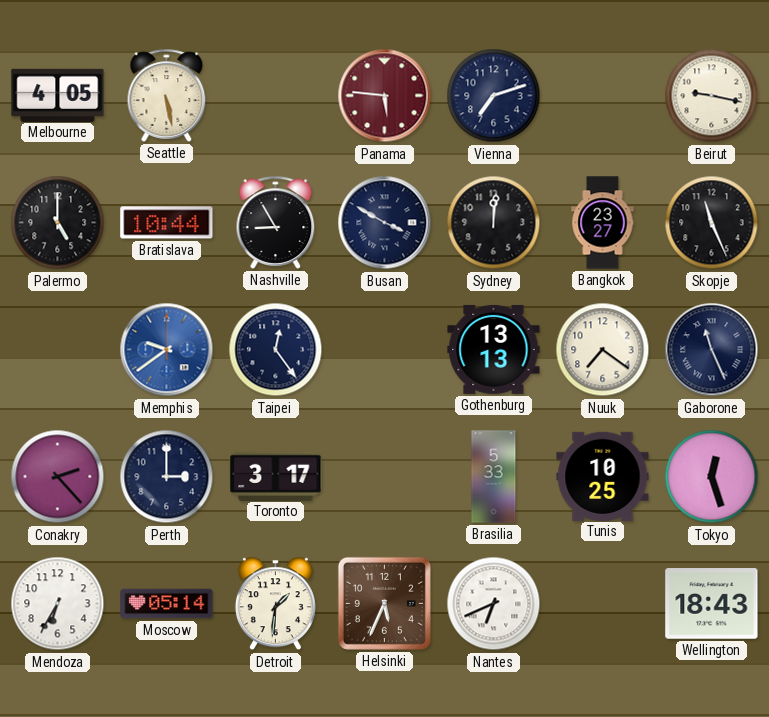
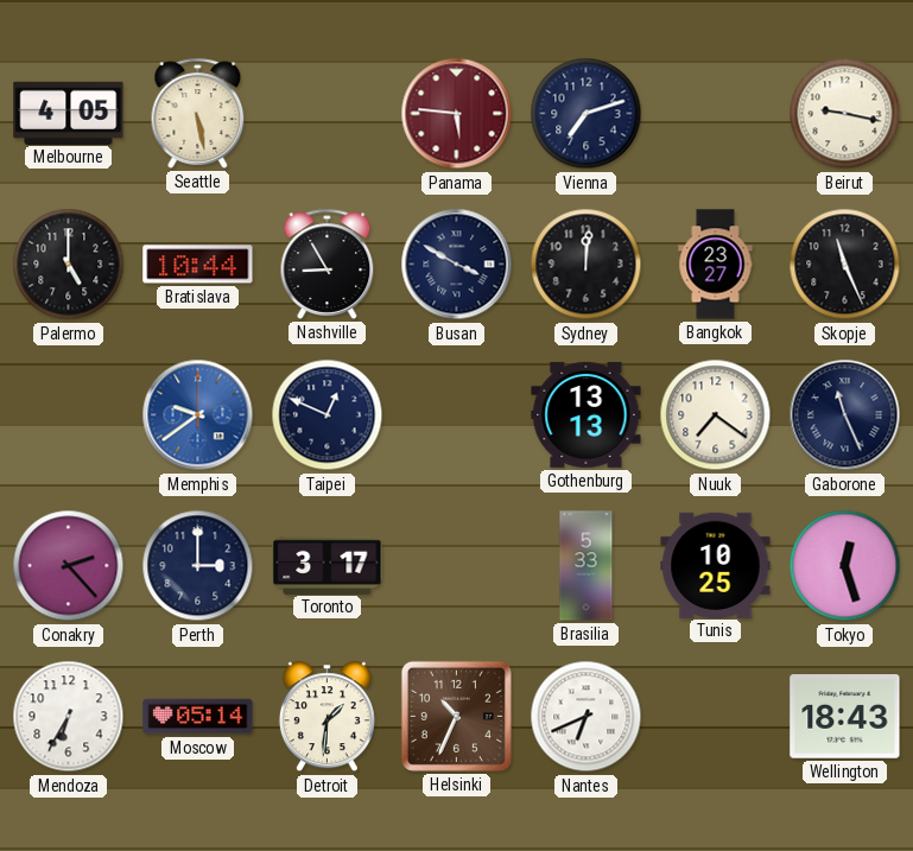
Taipei: 12:24 -> 12:49
Helsinki: 5:34 -> 10:34
